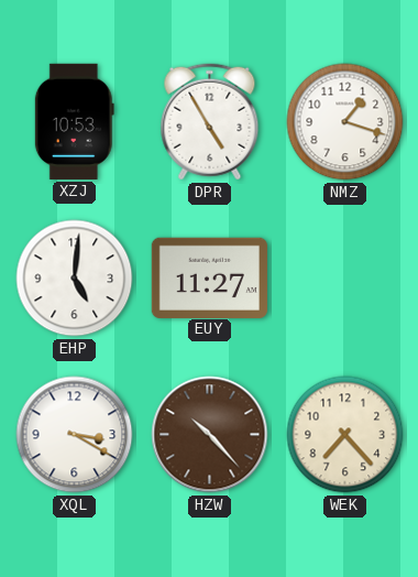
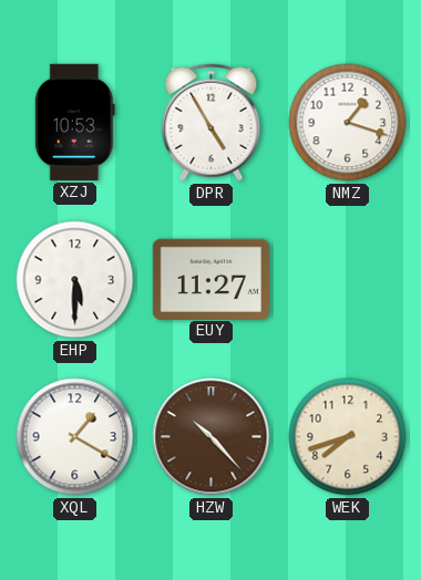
EHP: 5:01 -> 5:30
XQL: 3:20 -> 1:20
WEK: 7:23 -> 7:42
